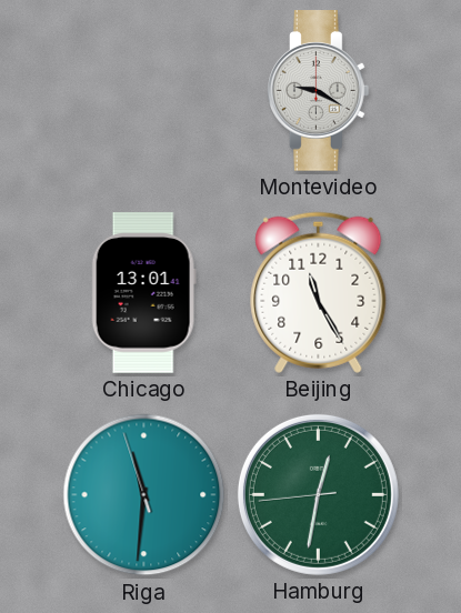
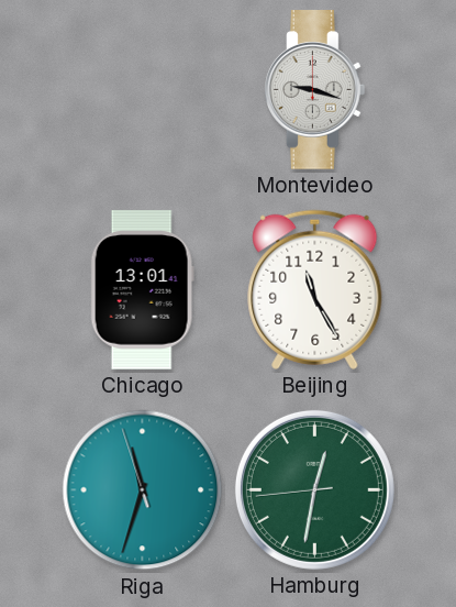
Montevideo: 9:20 -> 9:18
Riga: 11:30 -> 11:32
